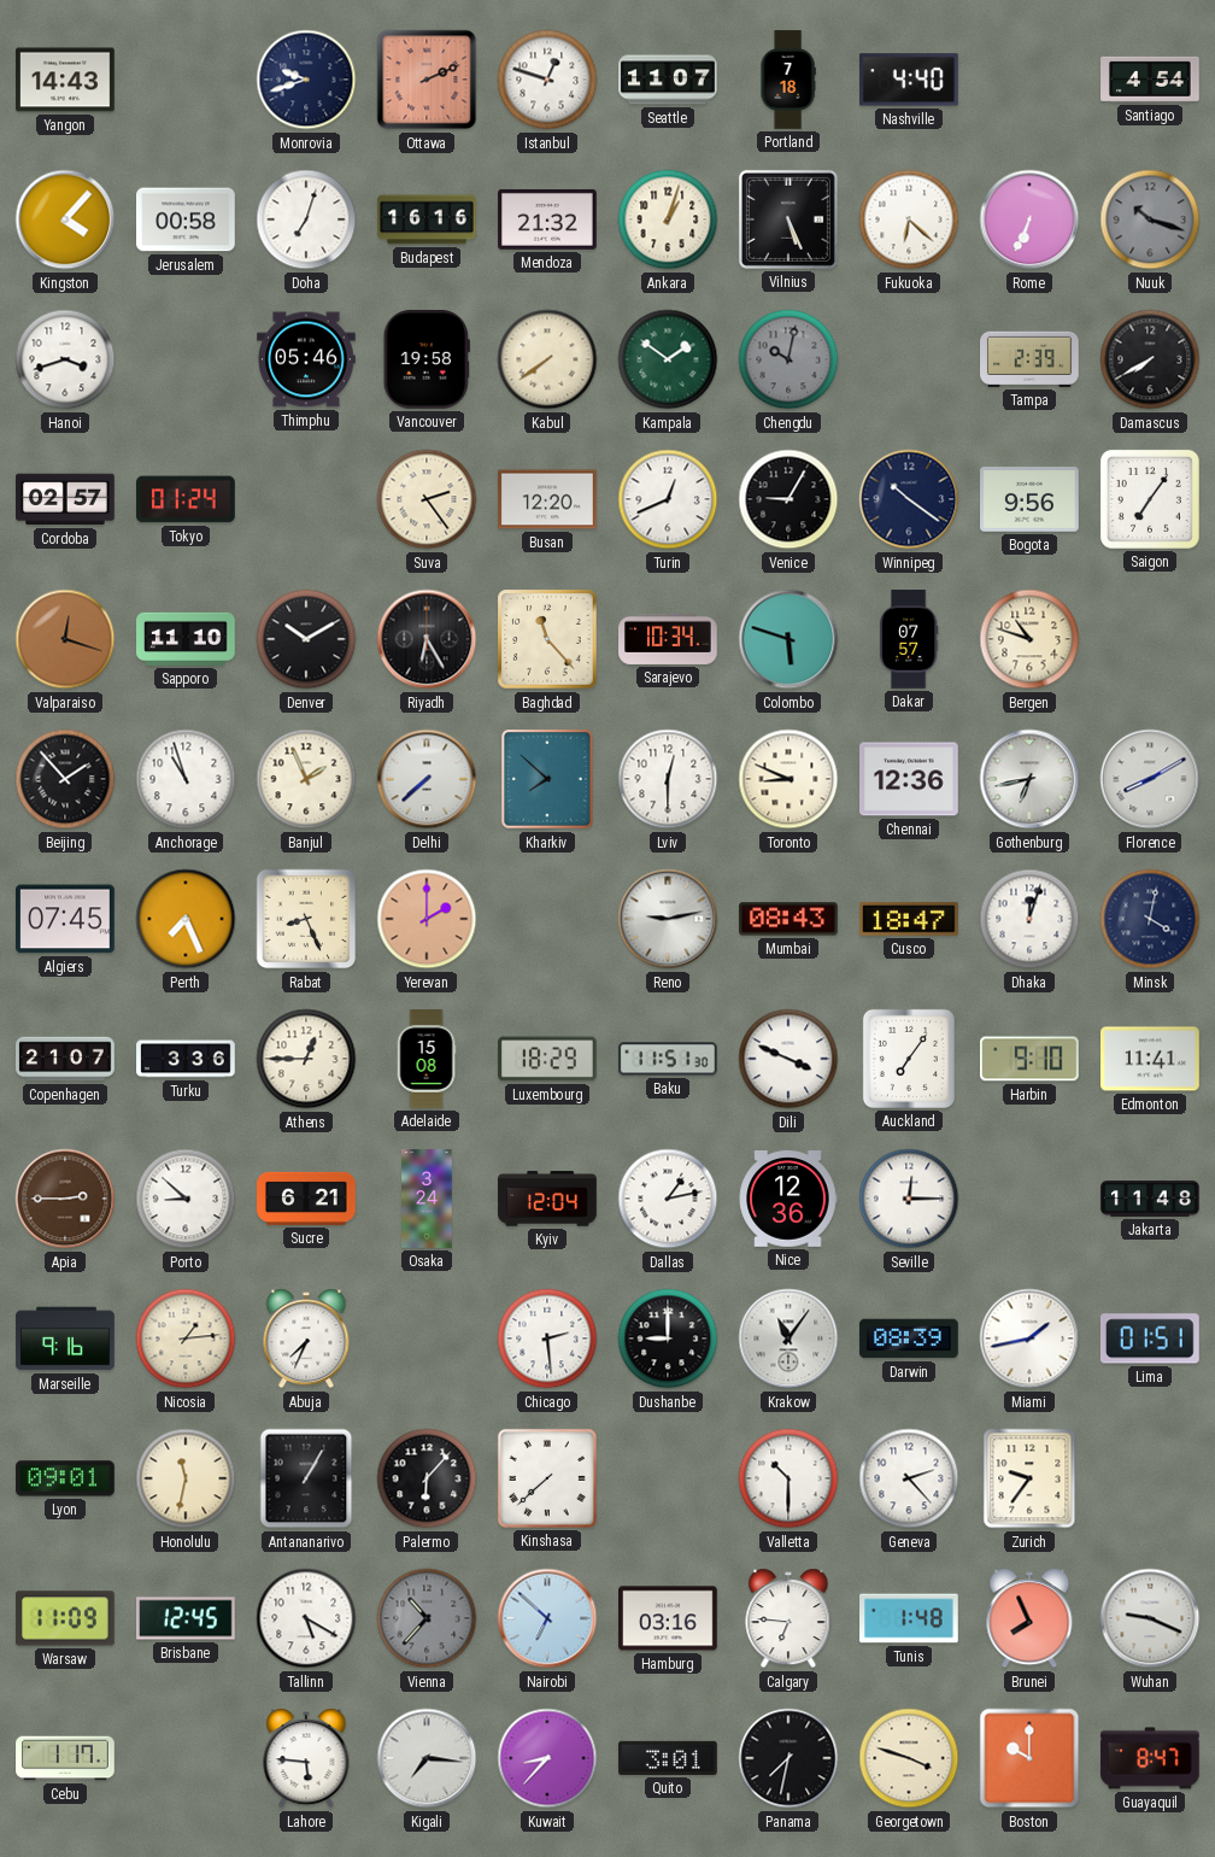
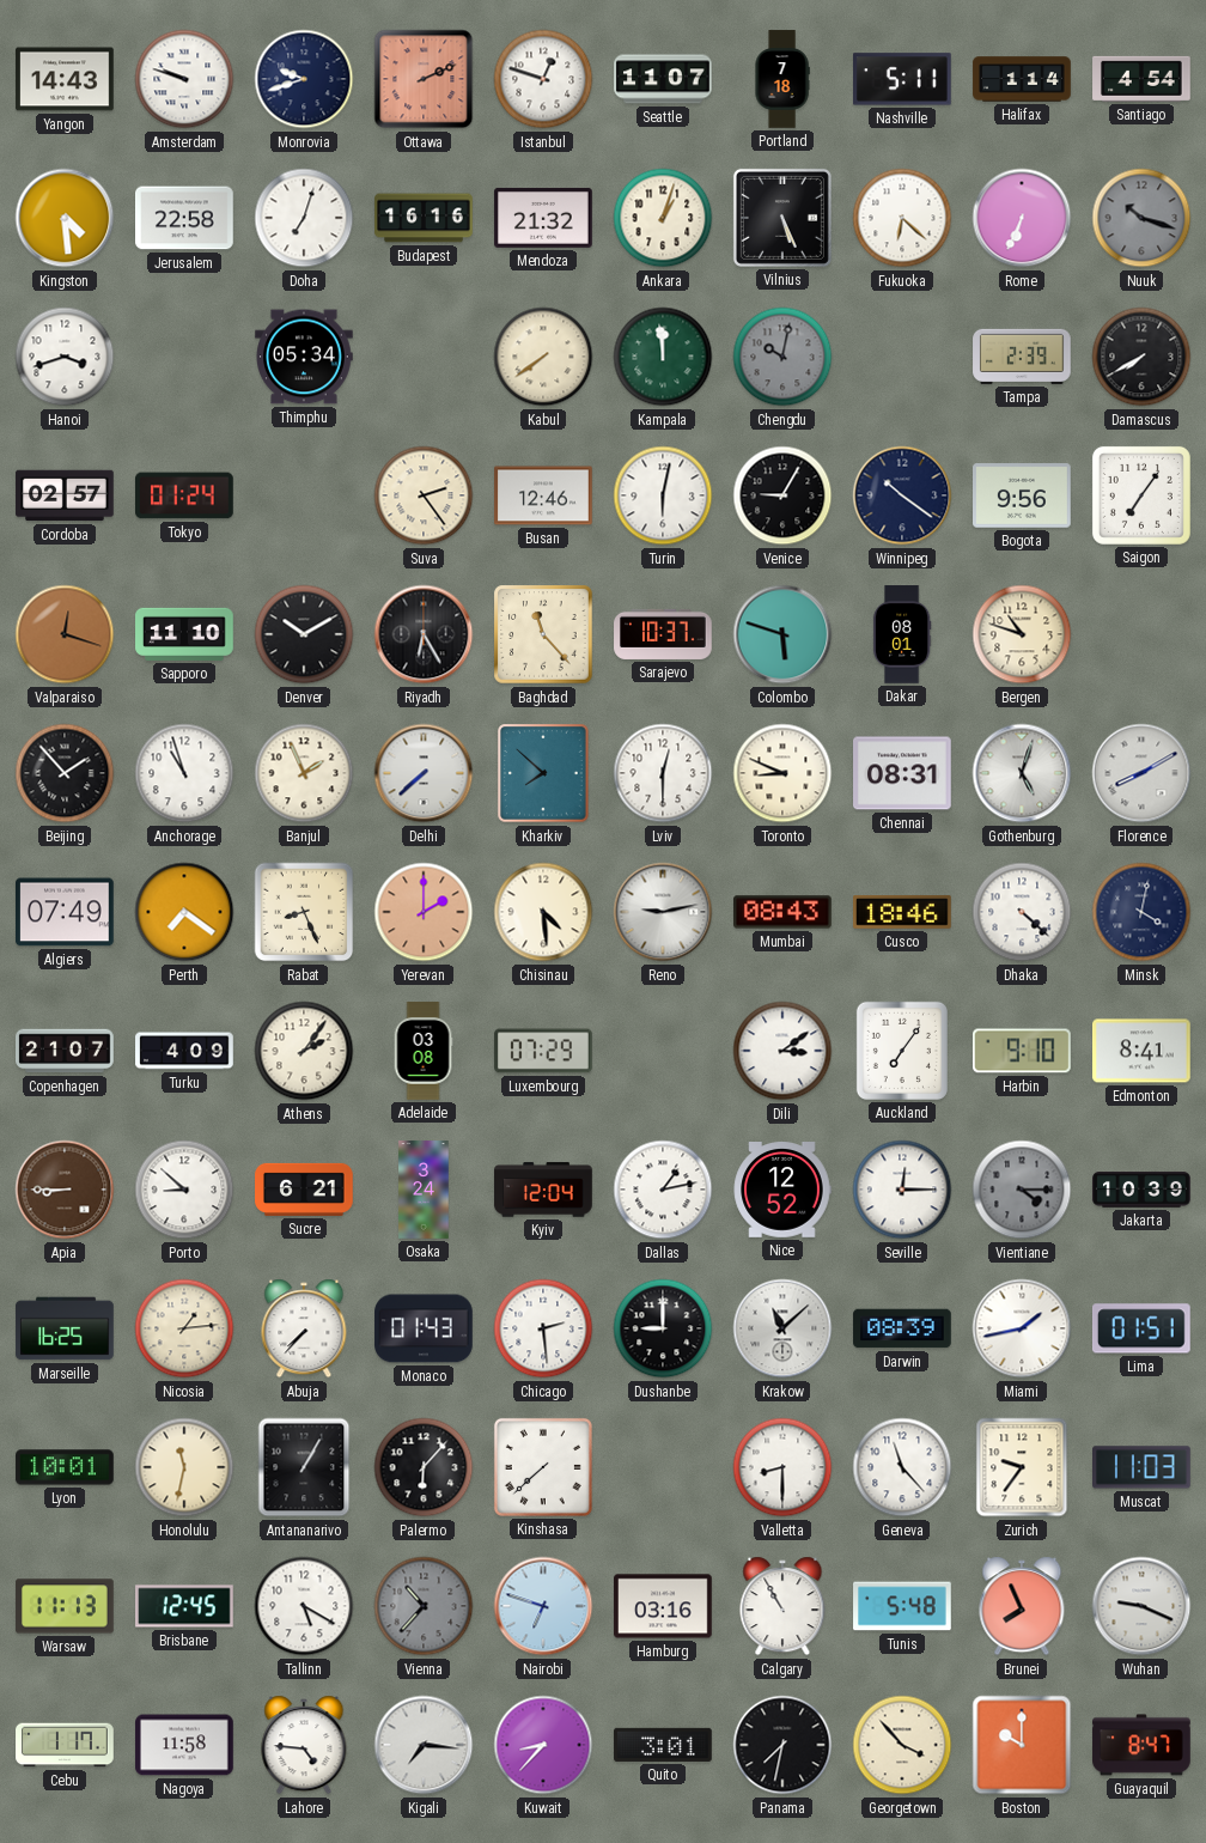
Amsterdam: none -> 9:48
Nashville: 4:40 -> 5:11
Halifax: none -> 1:14
Kingston: 4:07 -> 4:29
Jerusalem: 00:58 -> 22:58
Thimphu: 05:46 -> 05:34
Vancouver: 19:58 -> none
Kampala: 1:51 -> 11:59
Busan: 12:20 -> 12:46
Turin: 12:41 -> 6:02
Sarajevo: 10:34 -> 10:37
Dakar: 07:57 -> 08:01
Chennai: 12:36 -> 08:31
Gothenburg: 6:43 -> 5:03
Algiers: 07:45 -> 07:49
Perth: 7:26 -> 7:21
Chisinau: none -> 4:29
Cusco: 18:47 -> 18:46
Dhaka: 12:03 -> 4:22
Turku: 3:36 -> 4:09
Athens: 12:45 -> 2:06
Adelaide: 15:08 -> 03:08
Luxembourg: 18:29 -> 07:29
Baku: 11:51 -> none
Dili: 3:49 -> 3:09
Edmonton: 11:41 -> 8:41
Apia: 2:45 -> 8:45
Nice: 12:36 -> 12:52
Vientiane: none -> 4:15
Jakarta: 11:48 -> 10:39
Marseille: 9:16 -> 16:25
Abuja: 7:34 -> 7:37
Monaco: none -> 01:43
Krakow: 11:06 -> 11:08
Lyon: 09:01 -> 10:01
Valletta: 10:30 -> 8:30
Geneva: 2:23 -> 11:23
Muscat: none -> 11:03
Warsaw: 11:09 -> 11:13
Nairobi: 6:52 -> 6:48
Calgary: 6:46 -> 10:55
Tunis: 1:48 -> 5:48
Nagoya: none -> 11:58
Lahore: 5:46 -> 4:46
Georgetown: 3:48 -> 3:53
